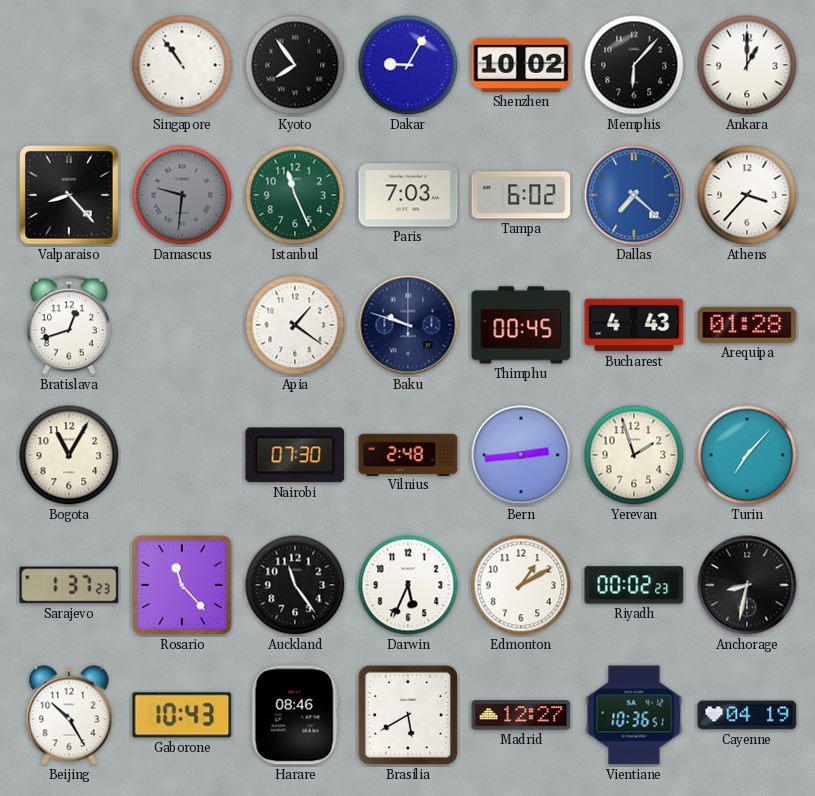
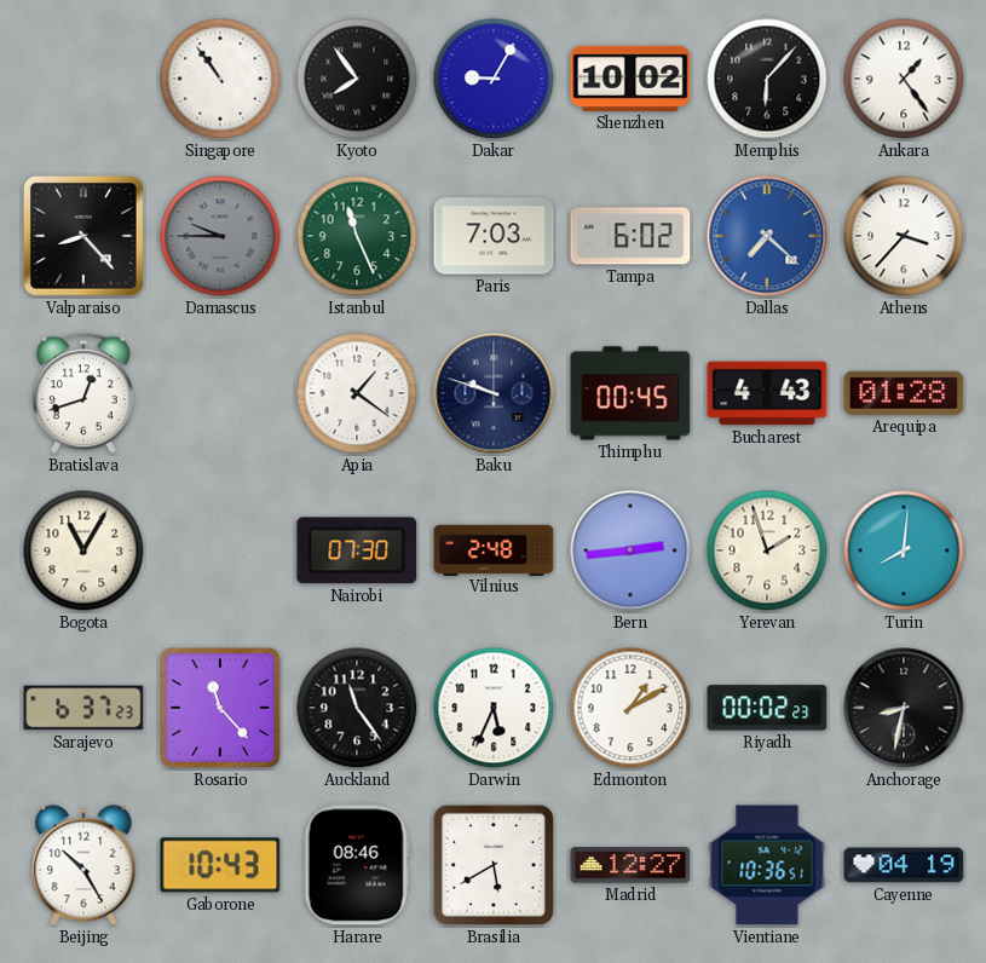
Ankara: 1:00 -> 1:24
Damascus: 9:31 -> 9:45
Turin: 7:07 -> 8:01
Sarajevo: 1:37 -> 6:37
